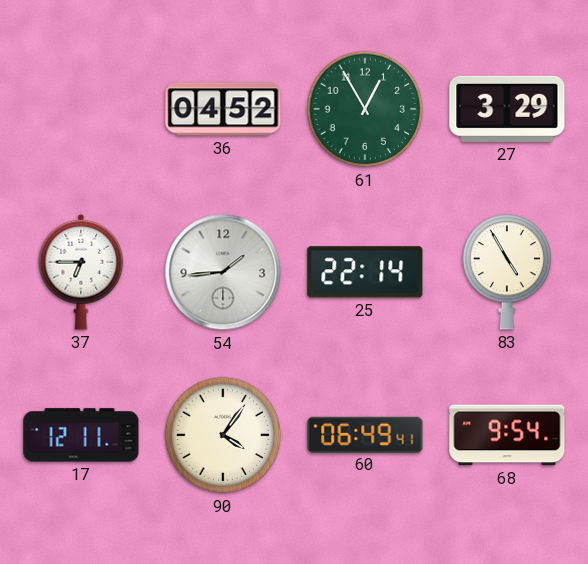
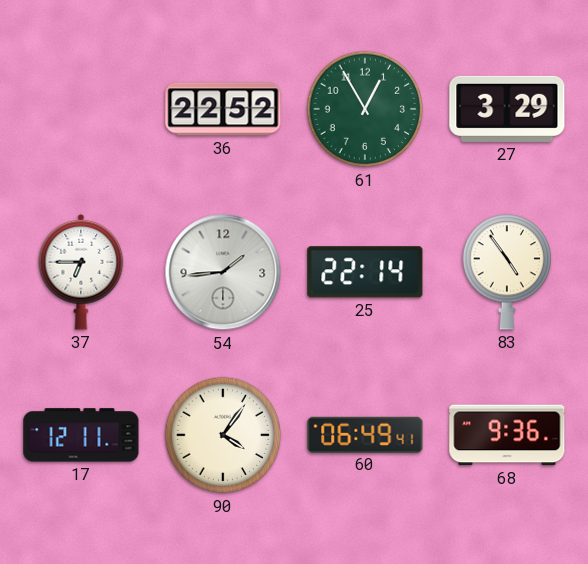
36: 04:52 -> 22:52
83: 4:55 -> 4:54
68: 9:54 -> 9:36
